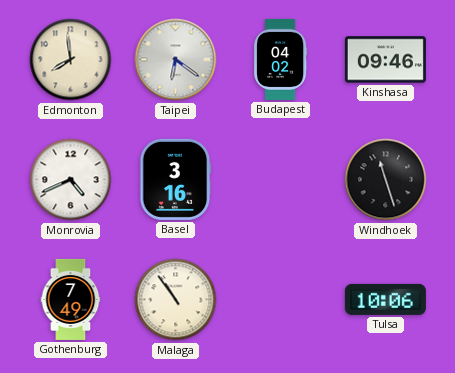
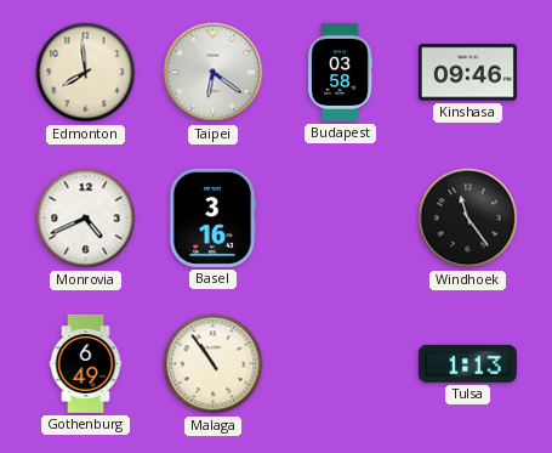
Budapest: 04:02 -> 03:58
Windhoek: 11:27 -> 11:24
Gothenburg: 7:49 -> 6:49
Tulsa: 10:06 -> 1:13
